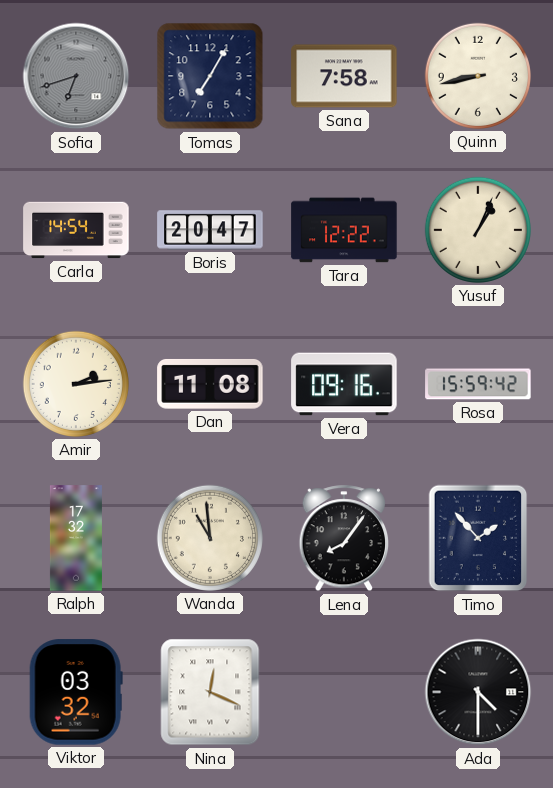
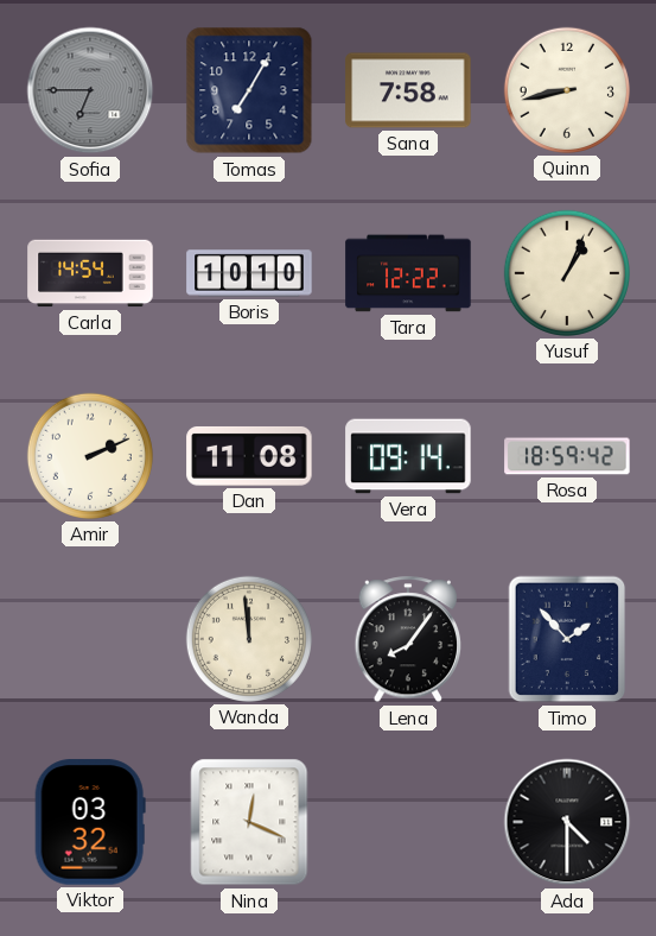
Sofia: 6:42 -> 6:45
Boris: 20:47 -> 10:10
Amir: 2:14 -> 2:11
Vera: 09:16 -> 09:14
Rosa: 15:59 -> 18:59
Ralph: 17:32 -> none
Wanda: 10:59 -> 11:59
